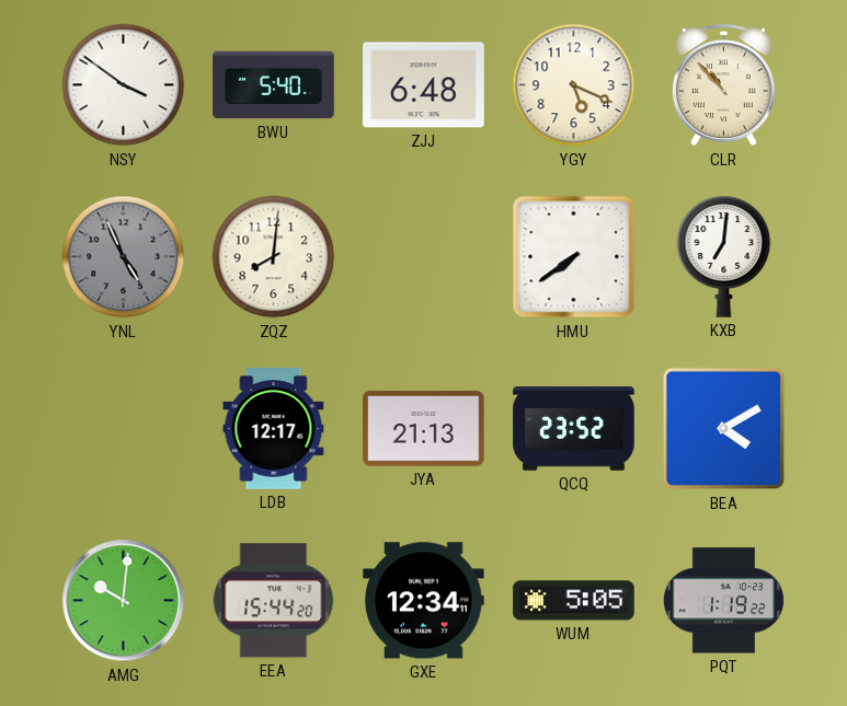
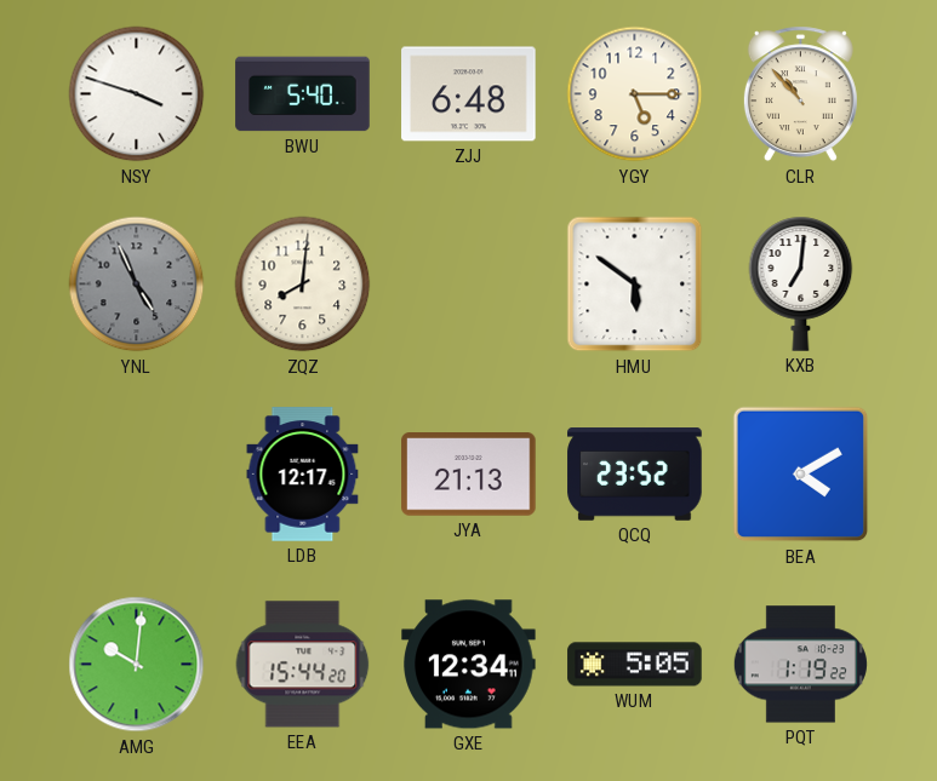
NSY: 3:51 -> 3:48
YGY: 5:19 -> 5:15
HMU: 7:39 -> 5:51
